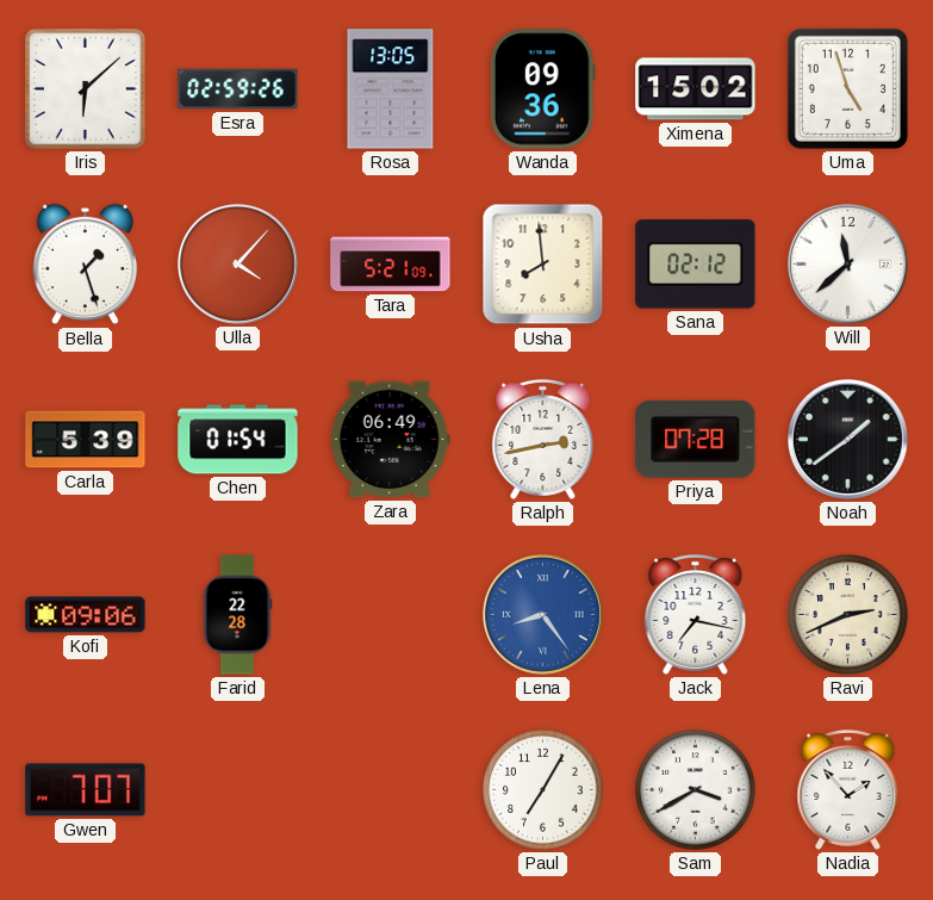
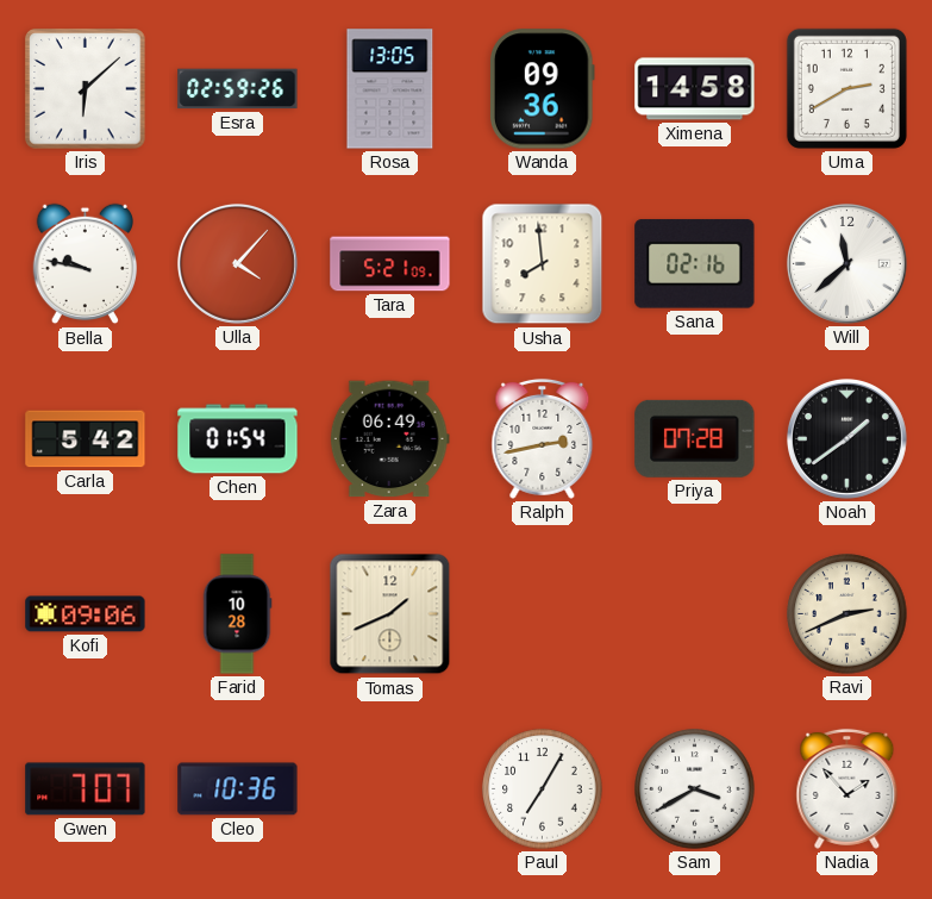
Ximena: 15:02 -> 14:58
Uma: 4:57 -> 2:40
Bella: 1:27 -> 9:47
Sana: 02:12 -> 02:16
Carla: 5:39 -> 5:42
Farid: 22:28 -> 10:28
Tomas: none -> 1:41
Lena: 8:24 -> none
Jack: 7:17 -> none
Cleo: none -> 10:36
